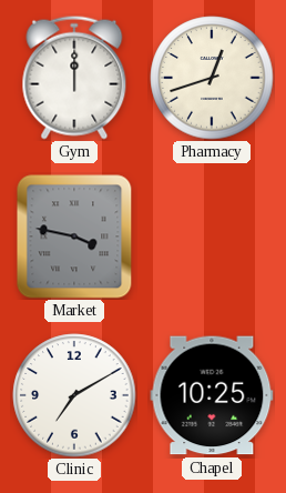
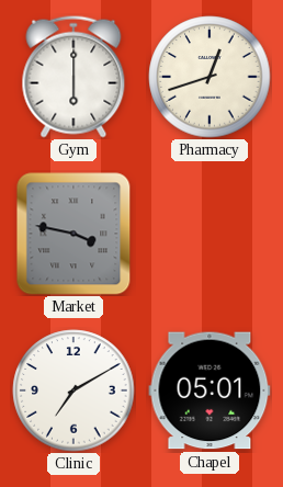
Gym: 12:00 -> 6:00
Chapel: 10:25 -> 05:01
